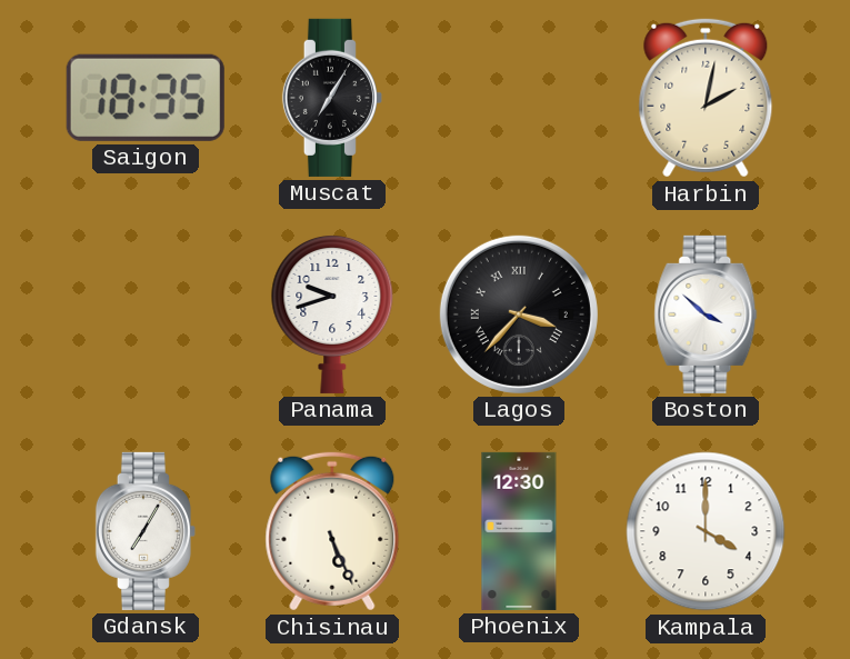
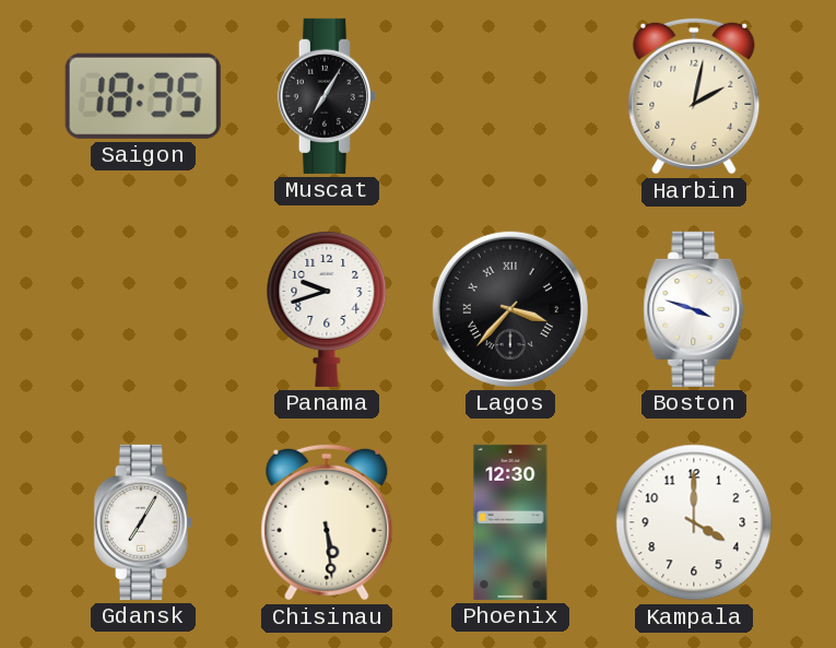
Boston: 3:52 -> 3:48
Chisinau: 5:26 -> 5:29
